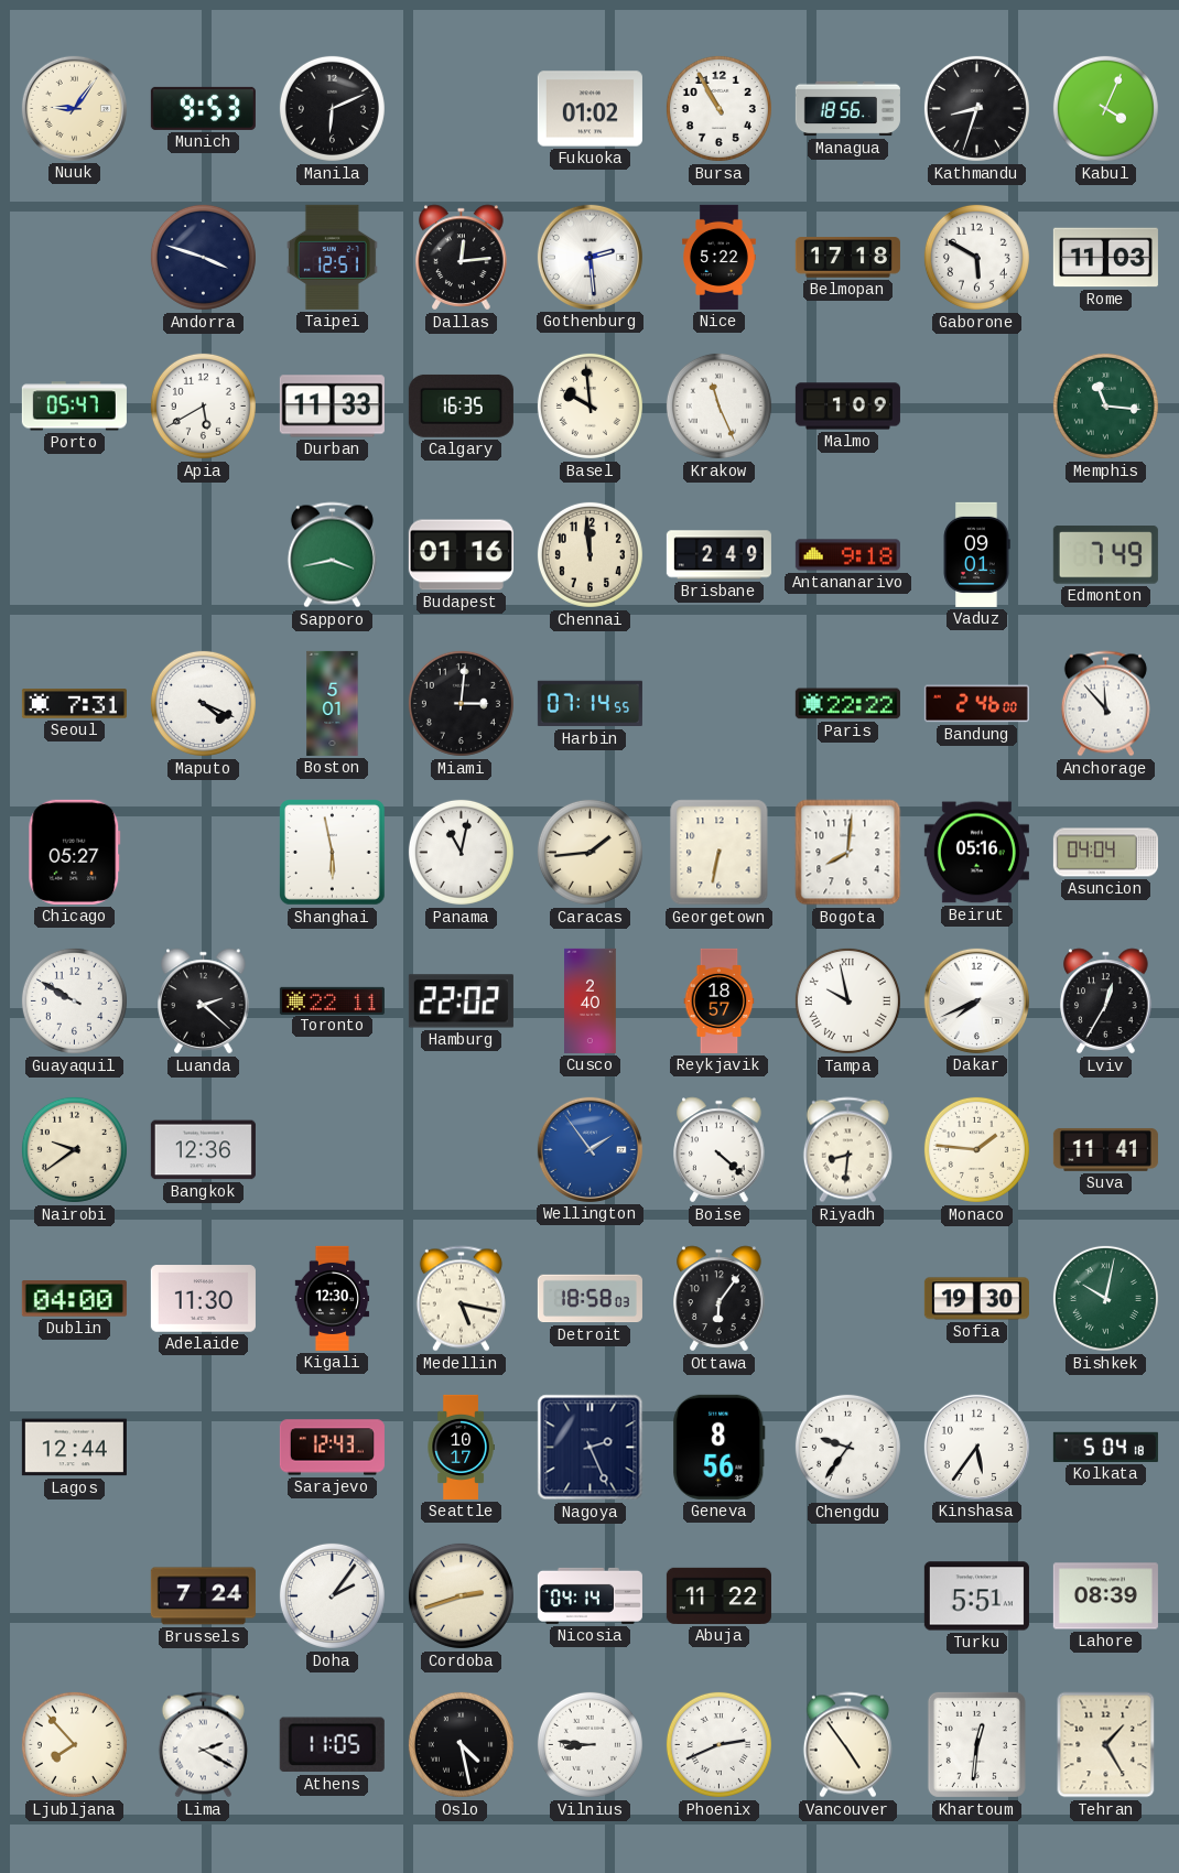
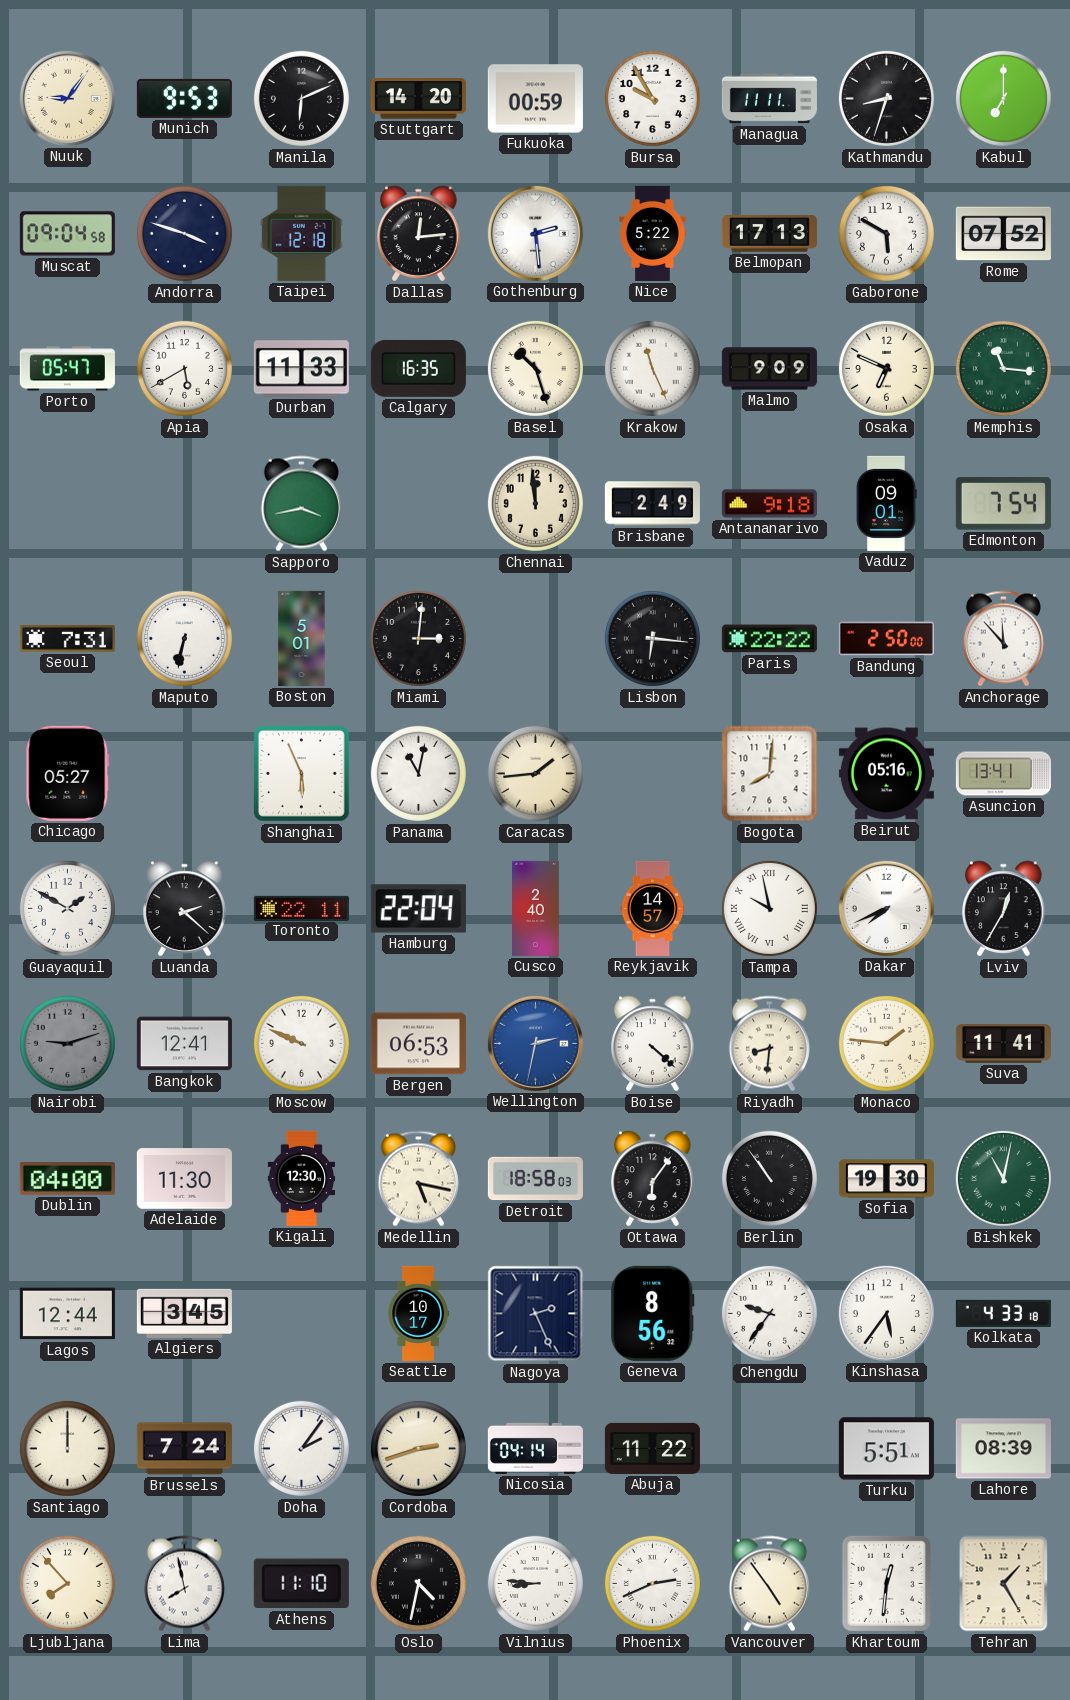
Stuttgart: none -> 14:20
Fukuoka: 01:02 -> 00:59
Bursa: 10:55 -> 9:55
Managua: 18:56 -> 11:11
Kabul: 4:04 -> 7:00
Muscat: none -> 09:04
Taipei: 12:51 -> 12:18
Belmopan: 17:18 -> 17:13
Rome: 11:03 -> 07:52
Basel: 9:59 -> 10:27
Malmo: 1:09 -> 9:09
Osaka: none -> 6:49
Budapest: 01:16 -> none
Edmonton: 7:49 -> 7:54
Maputo: 4:19 -> 6:32
Harbin: 07:14 -> none
Lisbon: none -> 6:16
Bandung: 2:46 -> 2:50
Shanghai: 5:58 -> 5:56
Georgetown: 6:32 -> none
Asuncion: 04:04 -> 13:41
Guayaquil: 9:50 -> 1:50
Hamburg: 22:02 -> 22:04
Reykjavik: 18:57 -> 14:57
Nairobi: 9:39 -> 9:12
Nairobi dial: cream -> grey
Bangkok: 12:36 -> 12:41
Moscow: none -> 9:49
Bergen: none -> 06:53
Wellington: 1:54 -> 2:32
Berlin: none -> 10:54
Bishkek: 10:02 -> 11:02
Algiers: none -> 3:45
Sarajevo: 12:43 -> none
Kolkata: 5:04 -> 4:33
Santiago: none -> 12:00
Lima: 2:20 -> 7:58
Athens: 11:05 -> 11:10
Oslo: 4:28 -> 4:32
